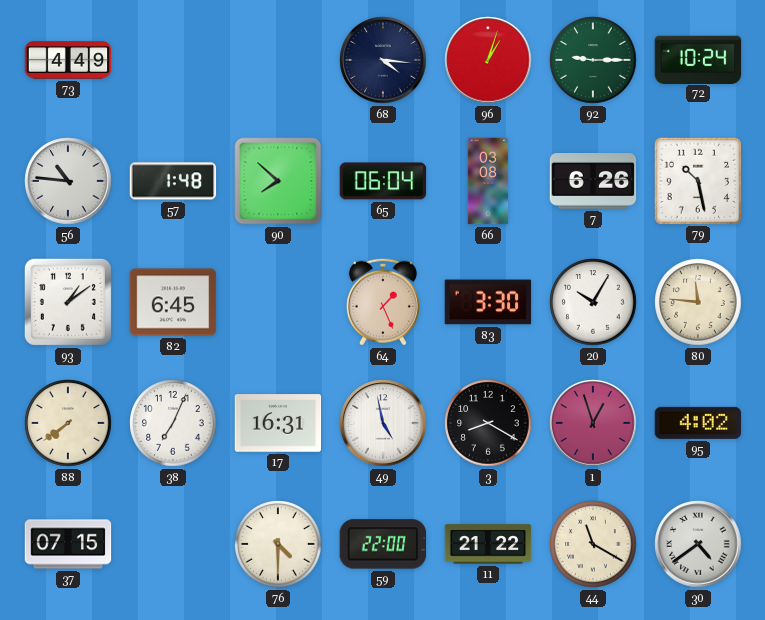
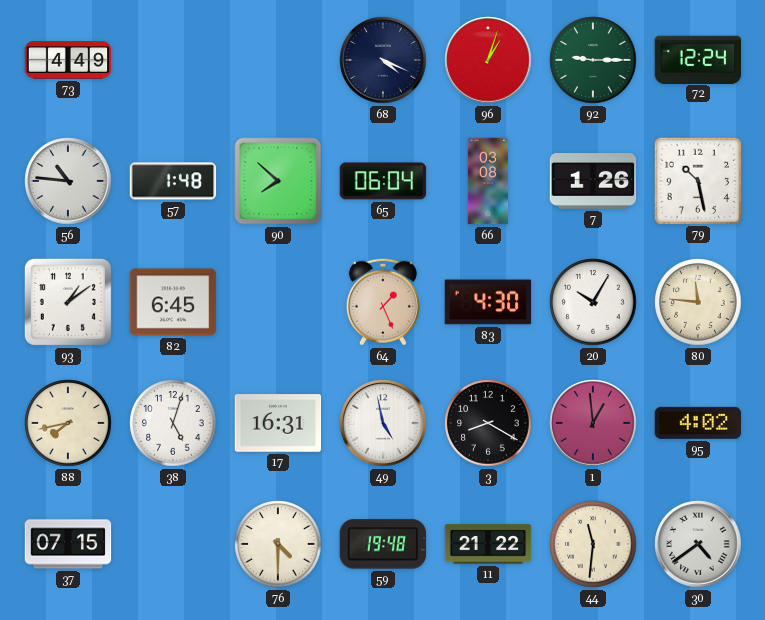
68: 4:16 -> 4:19
72: 10:24 -> 12:24
7: 6:26 -> 1:26
83: 3:30 -> 4:30
88: 7:39 -> 7:43
38: 7:04 -> 5:03
1: 12:57 -> 12:59
59: 22:00 -> 19:48
44: 11:20 -> 11:31
